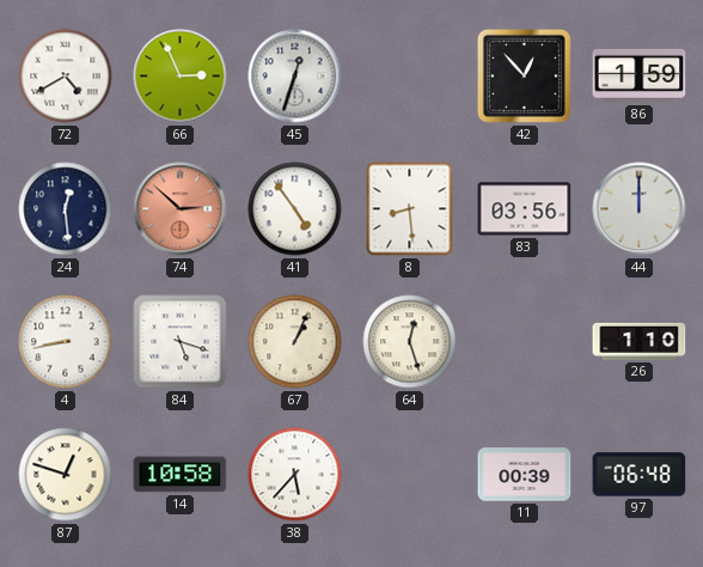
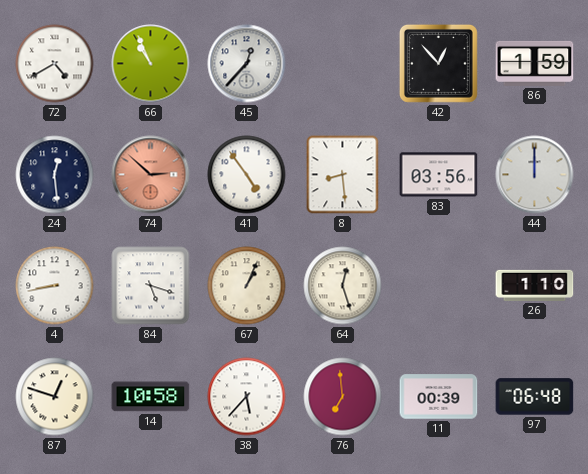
66: 2:56 -> 10:56
45: 12:33 -> 12:37
76: none -> 6:59
